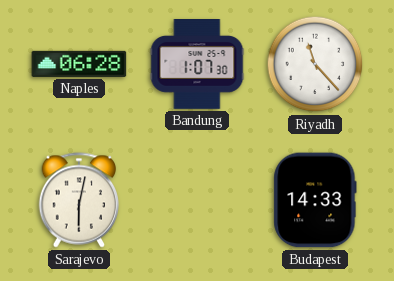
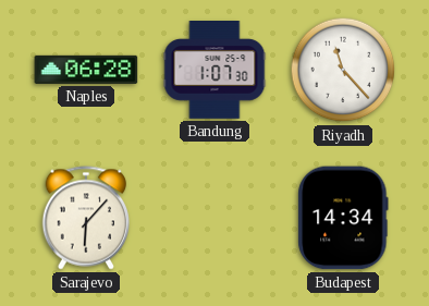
Sarajevo: 6:02 -> 6:07
Budapest: 14:33 -> 14:34
